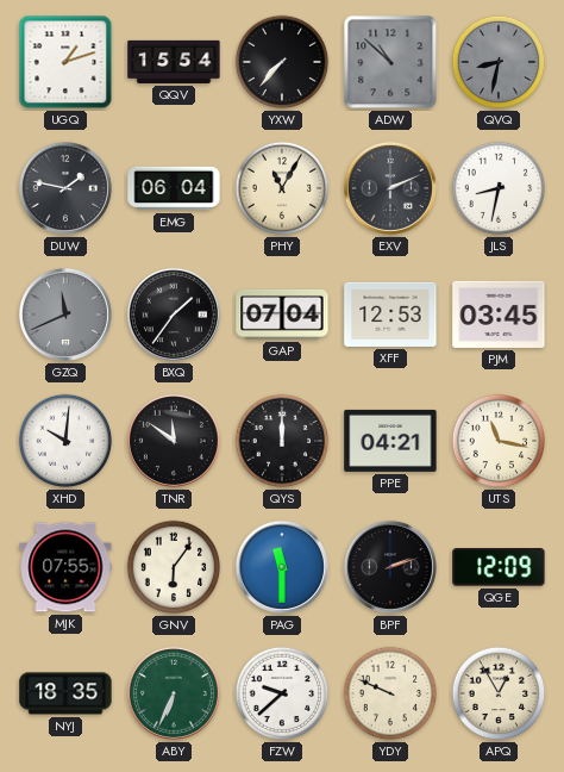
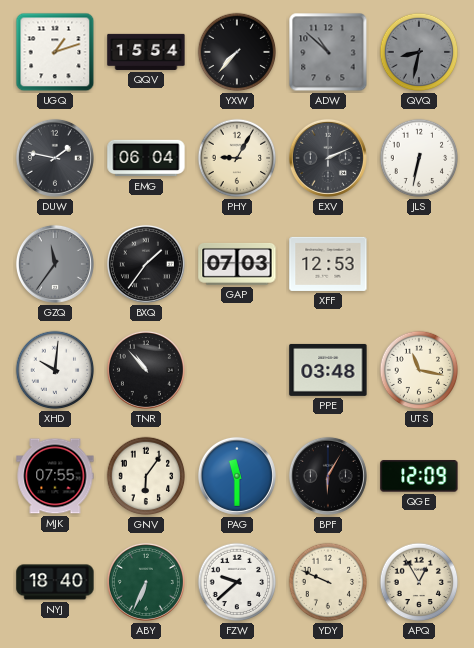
PHY: 11:05 -> 9:05
JLS: 8:32 -> 6:32
GZQ: 11:41 -> 11:36
GAP: 07:04 -> 07:03
PJM: 03:45 -> none
TNR: 11:51 -> 10:53
QYS: 12:00 -> none
PPE: 04:21 -> 03:48
BPF: 2:12 -> 6:05
NYJ: 18:35 -> 18:40
